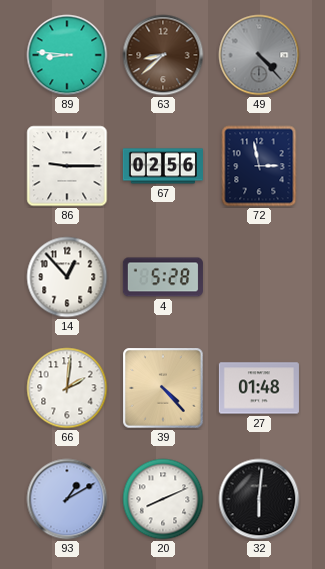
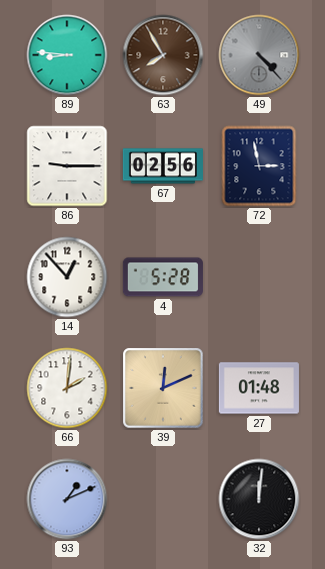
63: 8:38 -> 7:55
39: 4:23 -> 12:11
93: 1:10 -> 1:11
20: 8:11 -> none
32: 6:01 -> 12:01
